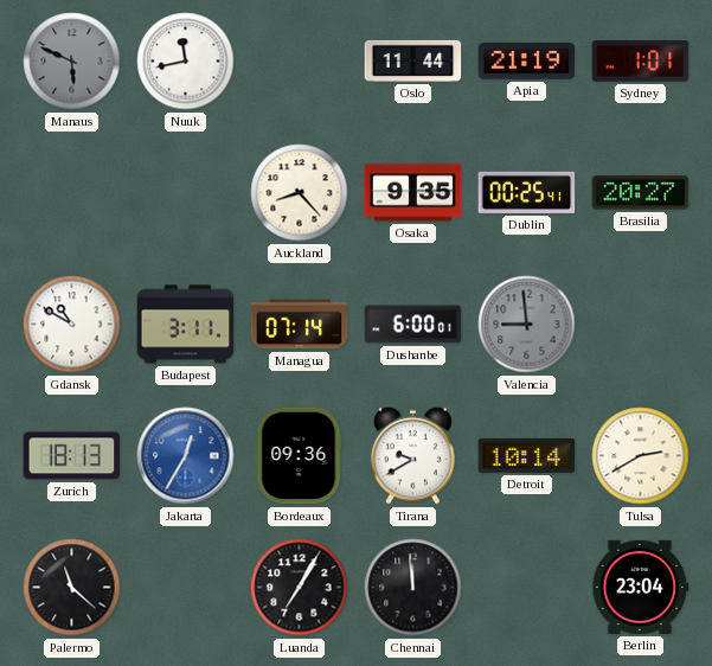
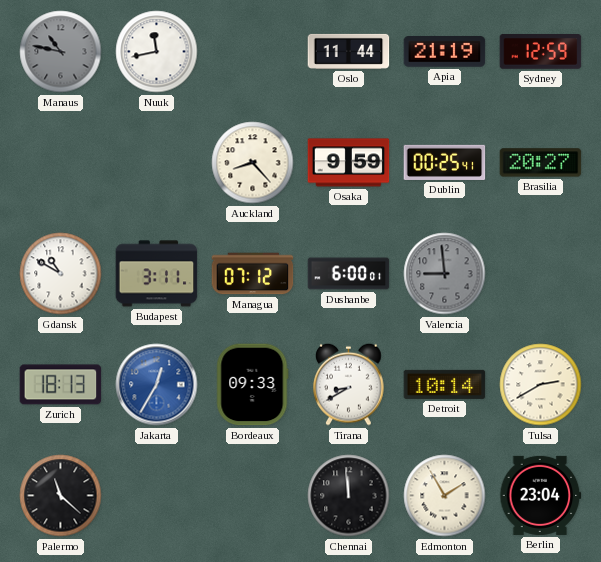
Manaus: 5:49 -> 10:47
Sydney: 1:01 -> 12:59
Osaka: 9:35 -> 9:59
Managua: 07:14 -> 07:12
Bordeaux: 09:36 -> 09:33
Tirana: 9:40 -> 8:40
Luanda: 7:05 -> none
Edmonton: none -> 1:55
